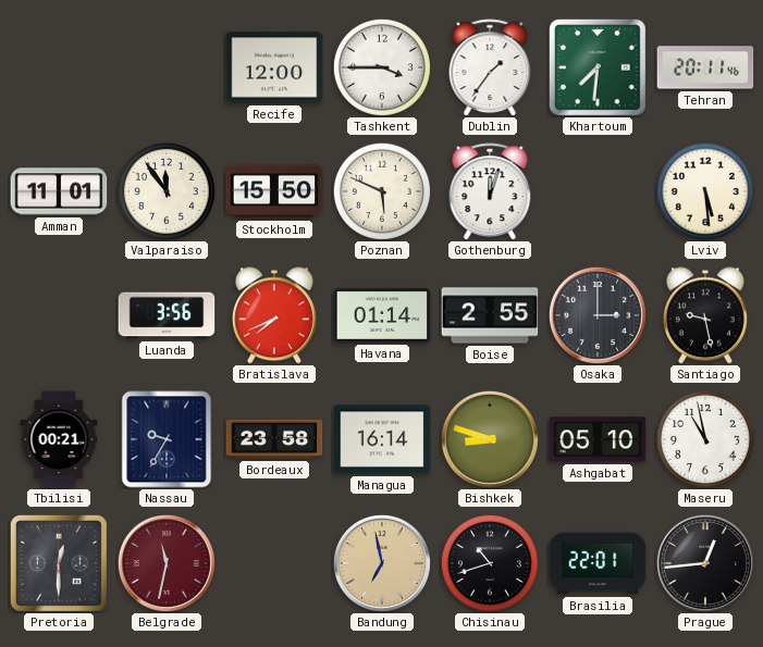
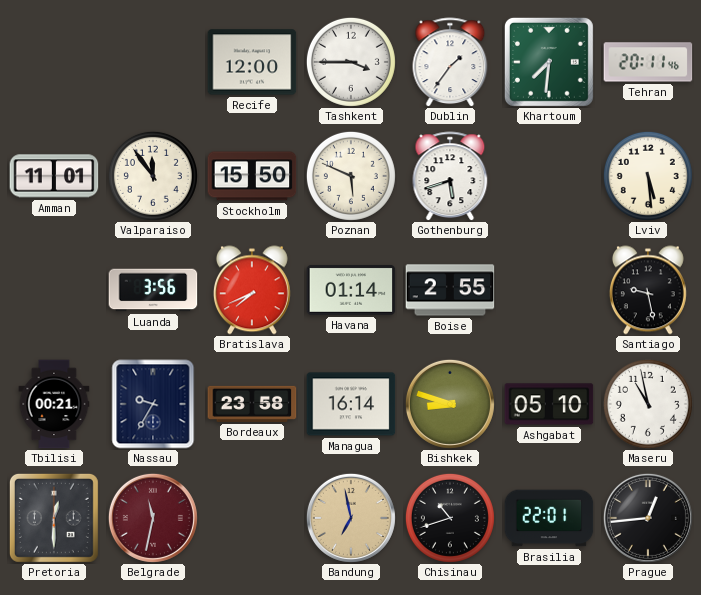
Gothenburg: 12:03 -> 5:42
Osaka: 3:00 -> none
